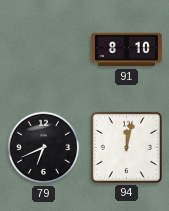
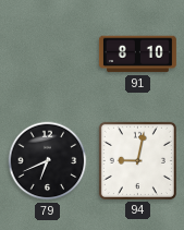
94: 12:02 -> 9:02
